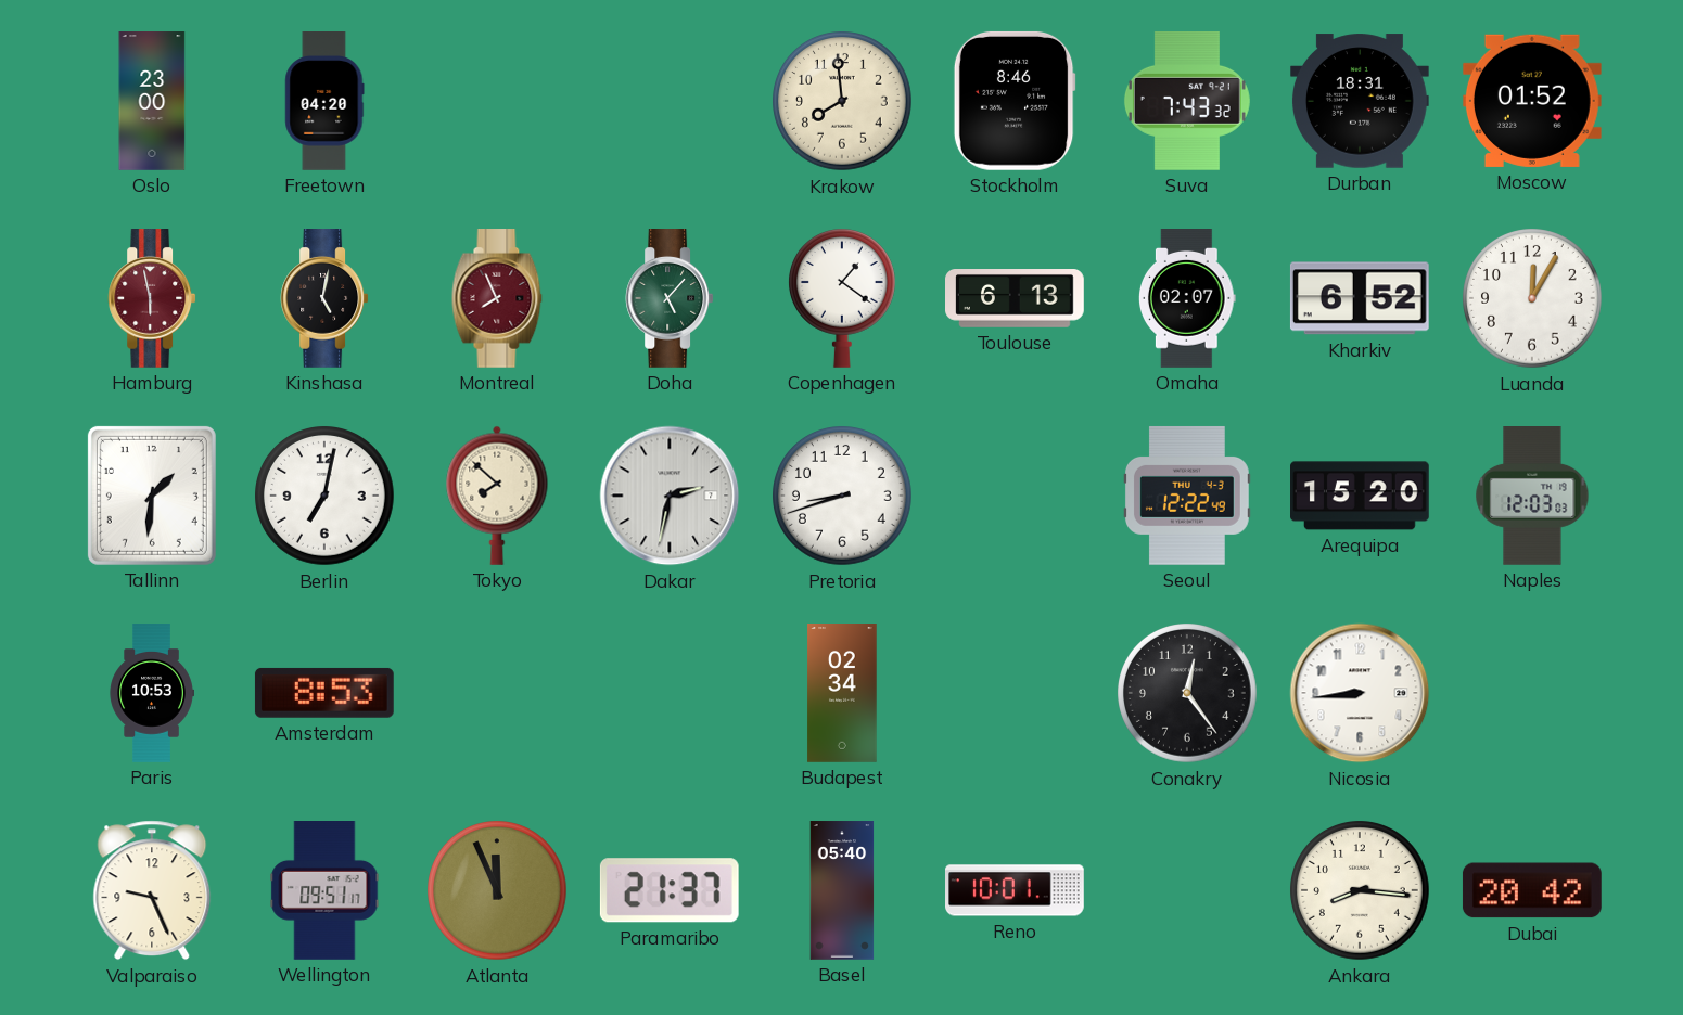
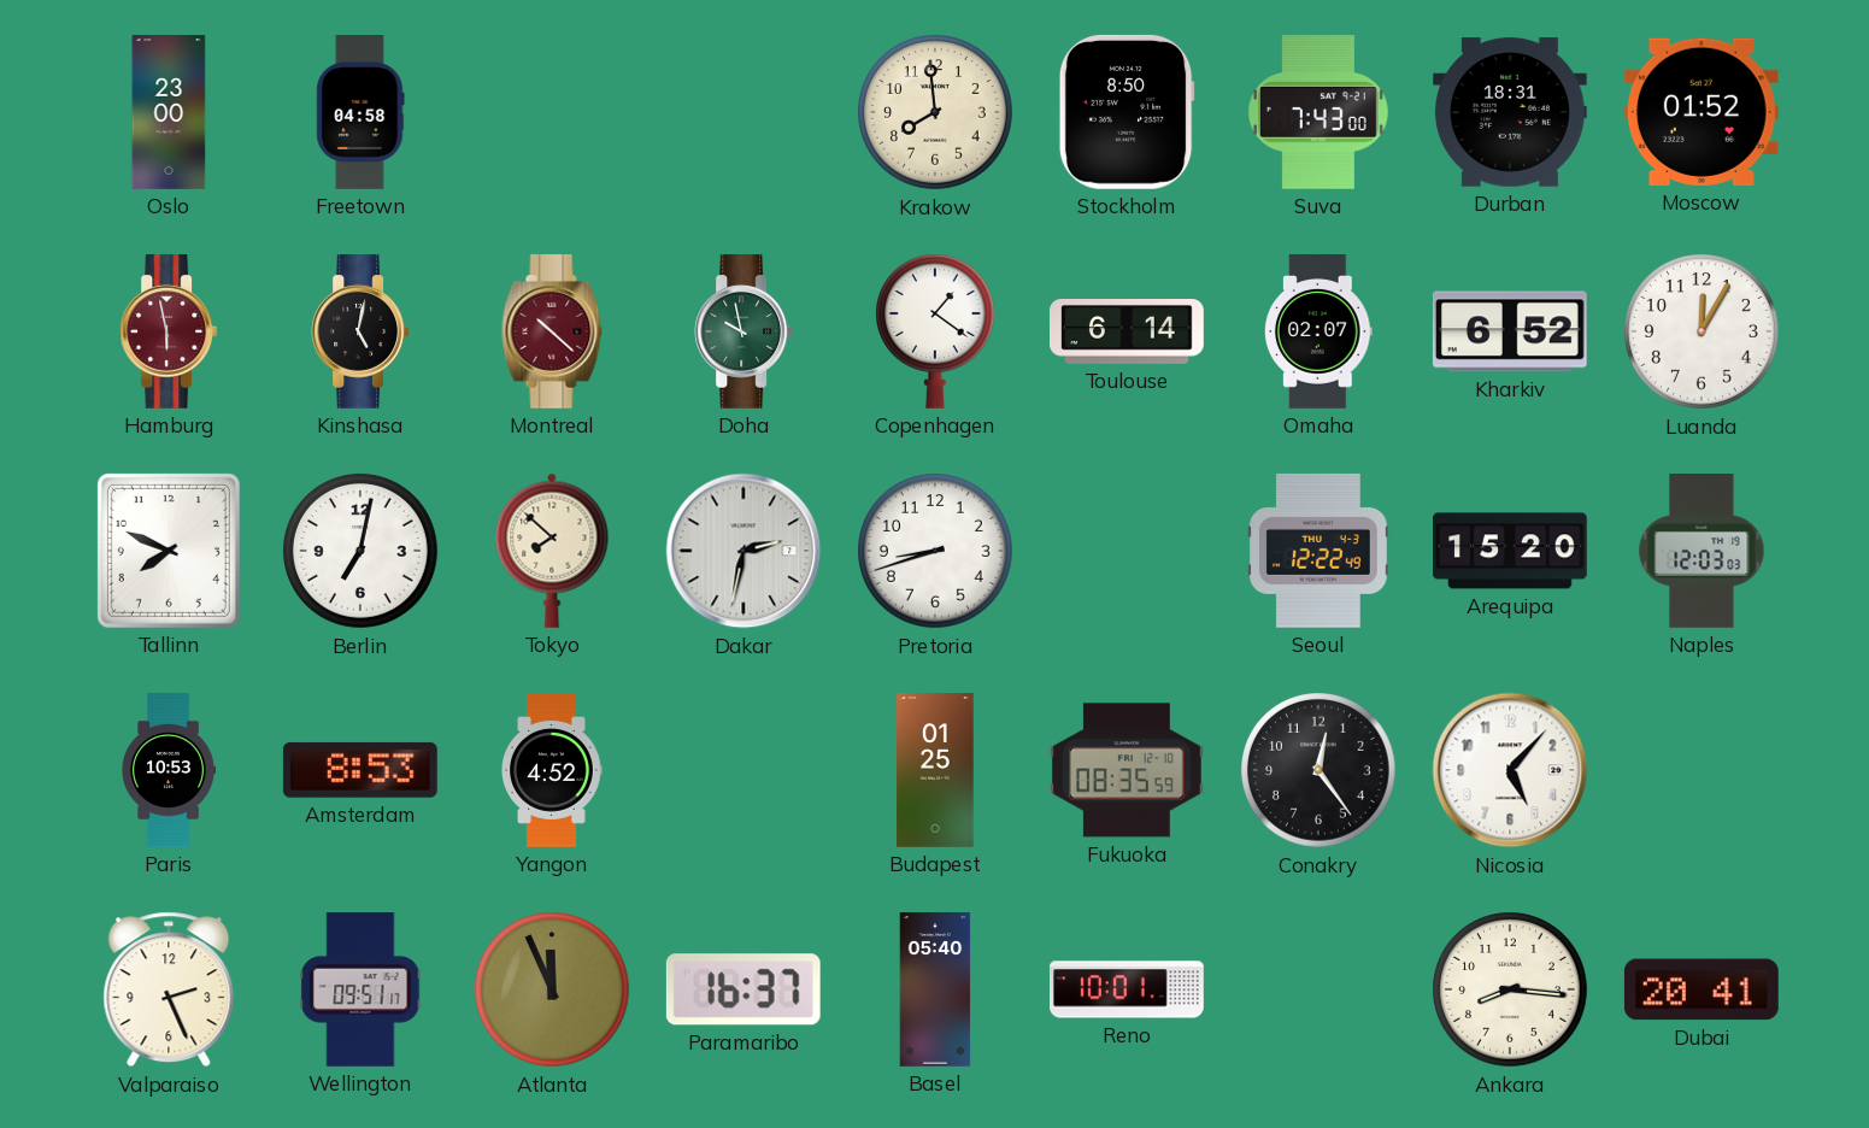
Freetown: 04:20 -> 04:58
Stockholm: 8:46 -> 8:50
Suva: 7:43:32 -> 7:43:00
Montreal: 7:56 -> 10:22
Doha: 5:07 -> 9:58
Toulouse: 6:13 -> 6:14
Tallinn: 1:31 -> 7:49
Yangon: none -> 4:52
Budapest: 02:34 -> 01:25
Fukuoka: none -> 08:35
Nicosia: 8:44 -> 5:07
Valparaiso: 9:26 -> 2:26
Paramaribo: 21:37 -> 16:37
Dubai: 20:42 -> 20:41
